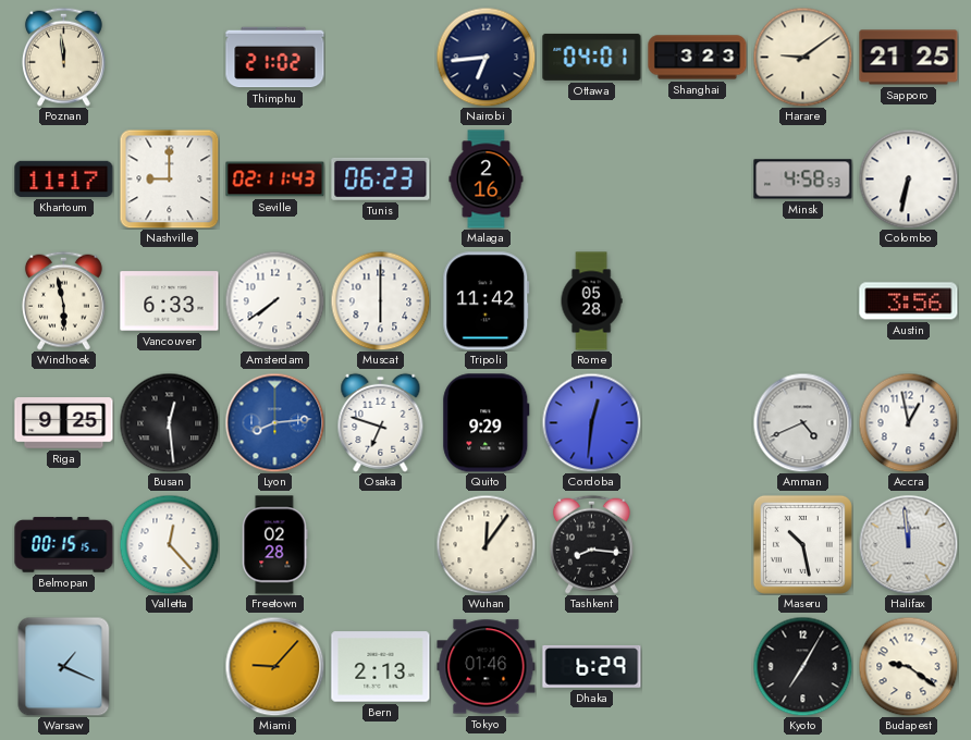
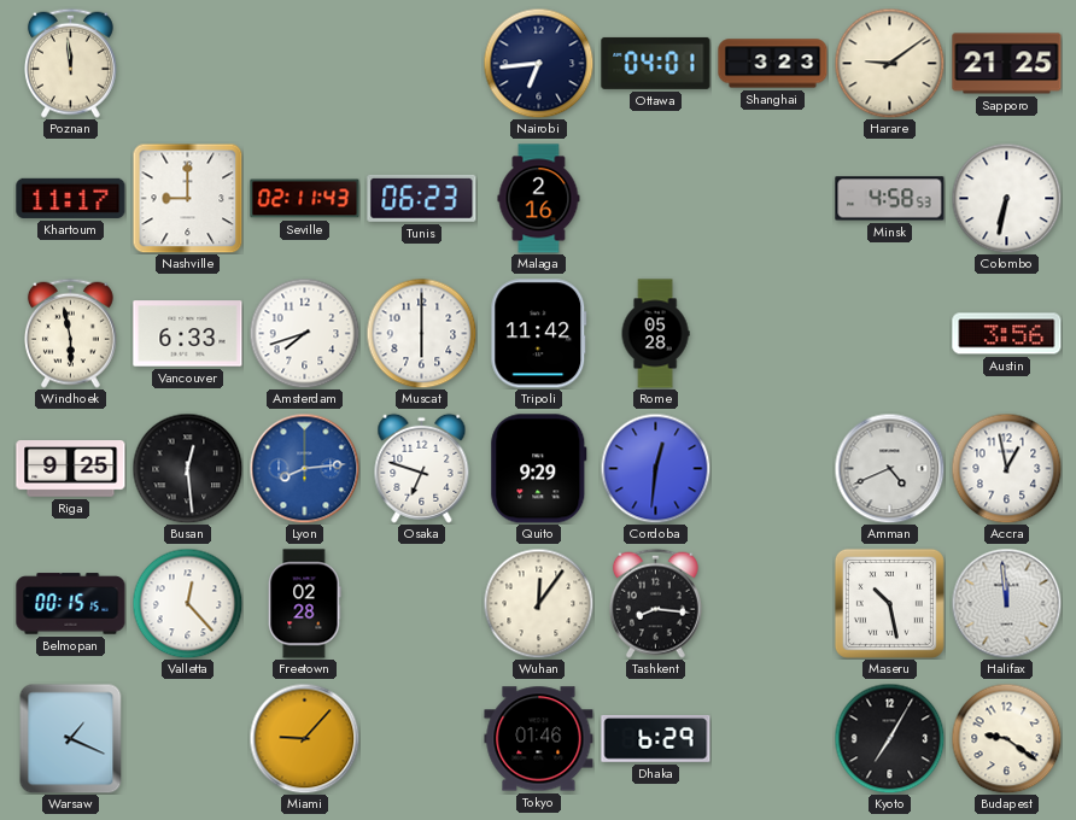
Thimphu: 21:02 -> none
Amsterdam: 7:39 -> 7:42
Bern: 2:13 -> none
